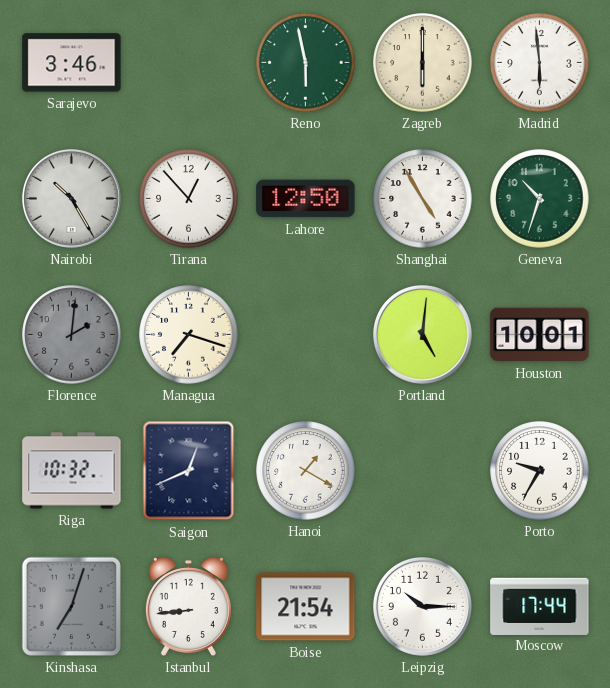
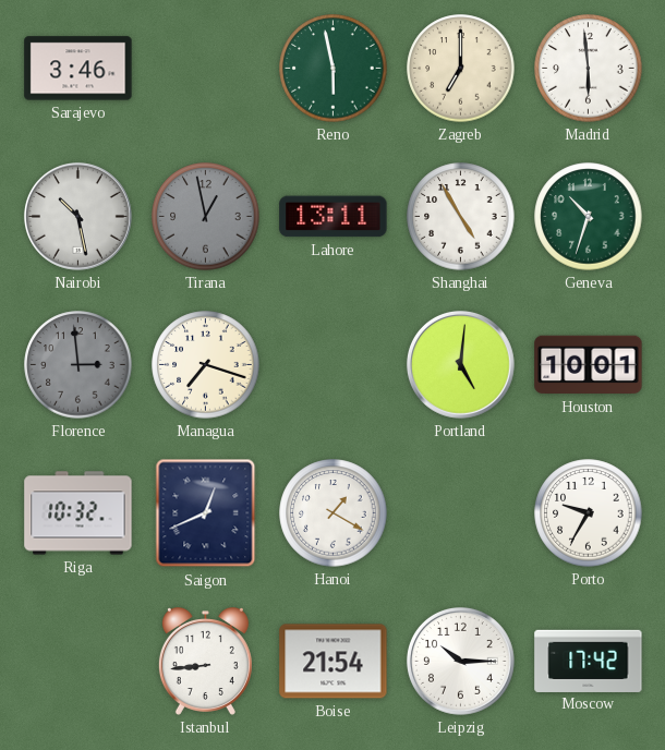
Zagreb: 6:00 -> 7:00
Nairobi: 10:25 -> 10:28
Tirana: 12:53 -> 12:58
Tirana dial: white -> grey
Lahore: 12:50 -> 13:11
Florence: 2:01 -> 2:59
Kinshasa: 7:03 -> none
Moscow: 17:44 -> 17:42
